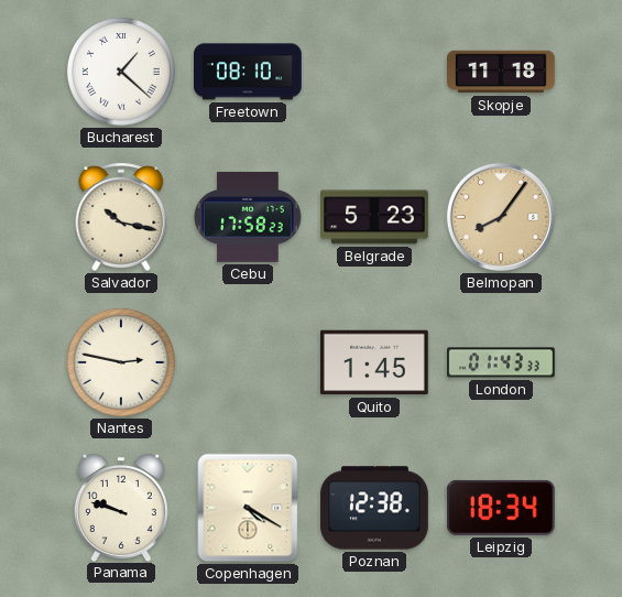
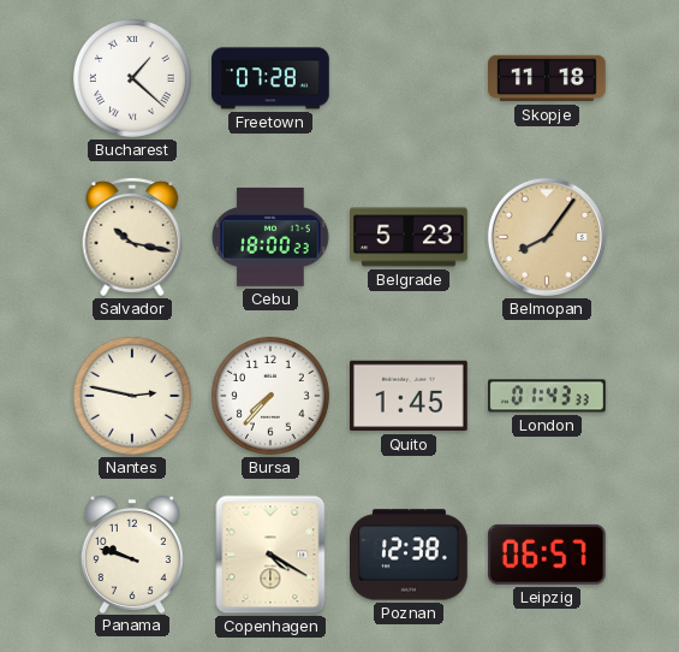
Freetown: 08:10 -> 07:28
Cebu: 17:58 -> 18:00
Bursa: none -> 7:37
Leipzig: 18:34 -> 06:57
